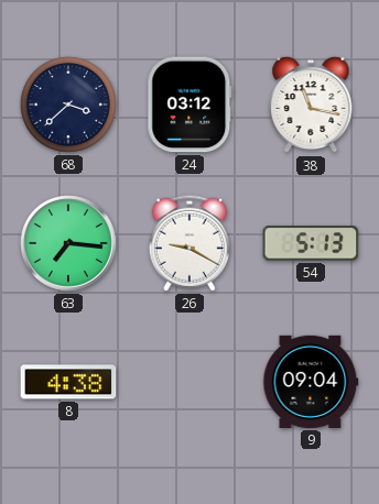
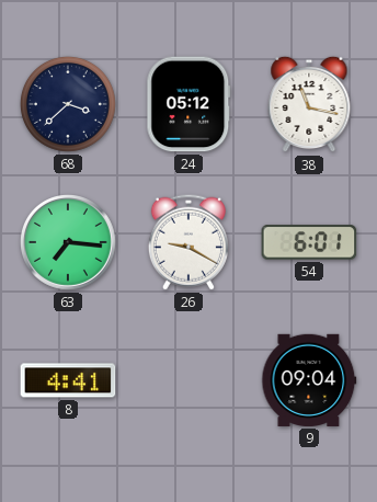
24: 03:12 -> 05:12
54: 5:13 -> 6:01
8: 4:38 -> 4:41
